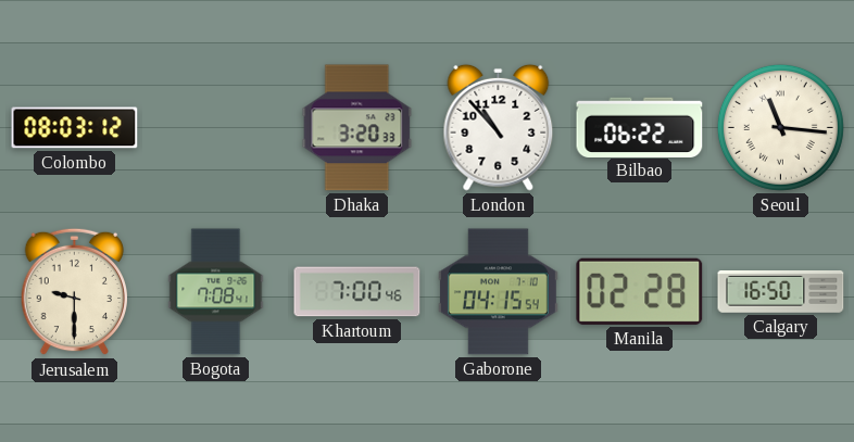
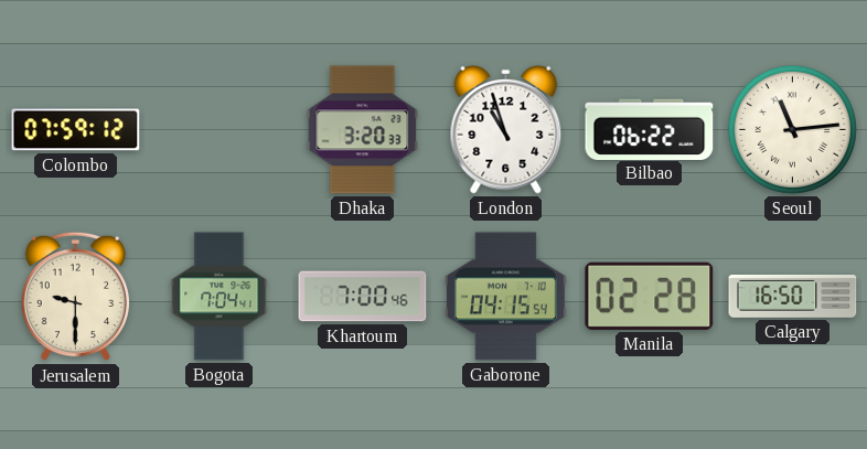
Colombo: 08:03 -> 07:59
London: 10:53 -> 10:57
Seoul: 11:16 -> 11:14
Bogota: 7:08 -> 7:04
